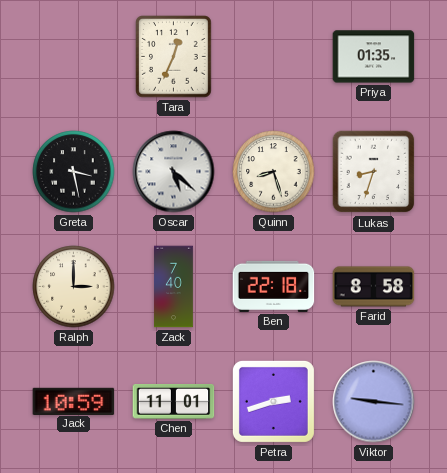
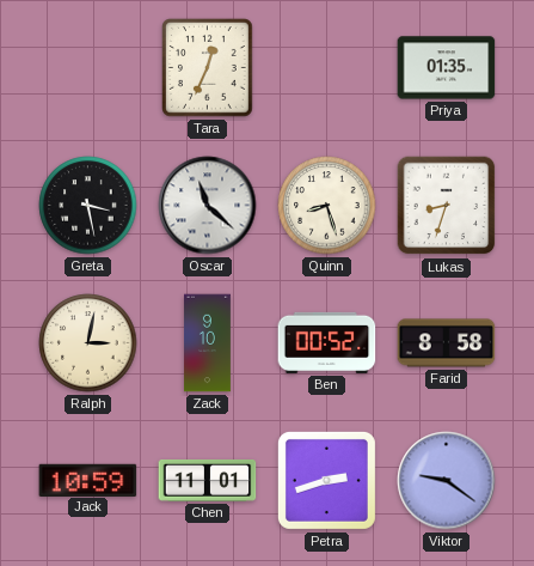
Oscar: 5:22 -> 11:22
Ralph: 3:00 -> 3:02
Zack: 7:40 -> 9:10
Ben: 22:18 -> 00:52
Viktor: 9:16 -> 9:21
